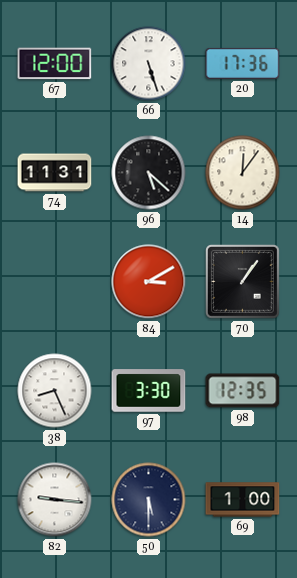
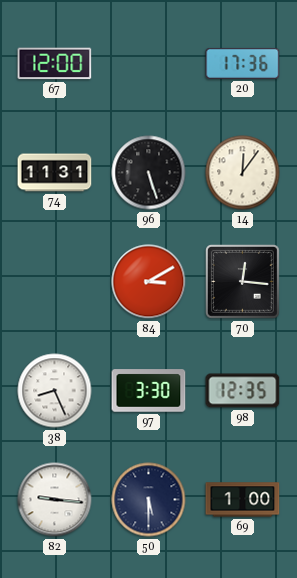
66: 5:27 -> none
96: 5:22 -> 5:27
70: 1:06 -> 12:16
